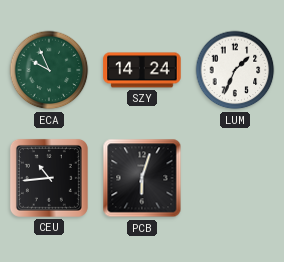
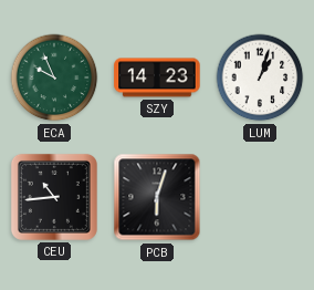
SZY: 14:24 -> 14:23
LUM: 1:34 -> 1:03
